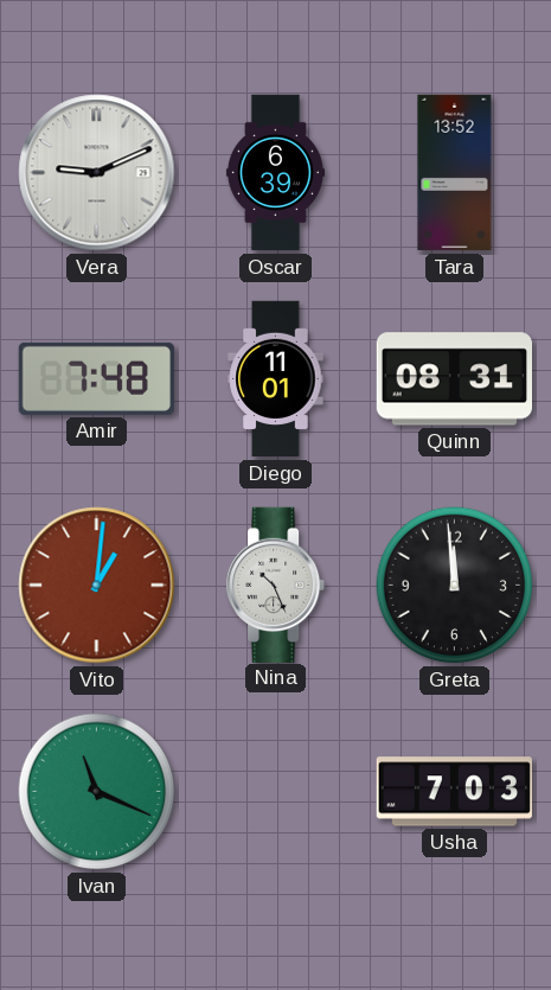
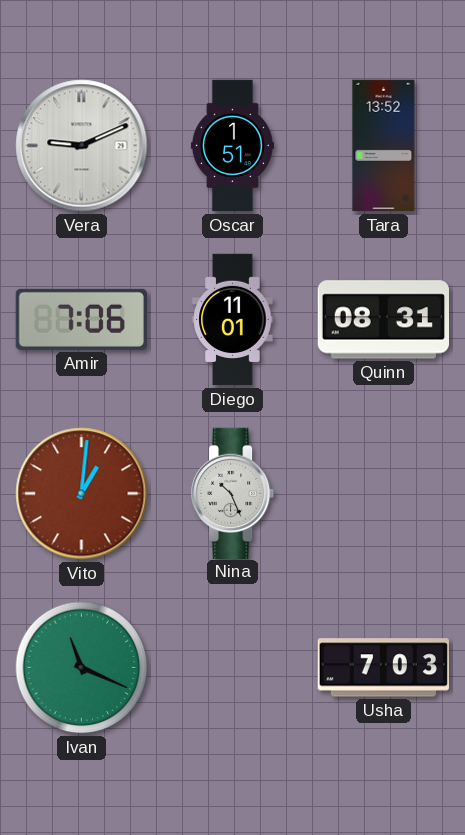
Oscar: 6:39 -> 1:51
Amir: 7:48 -> 7:06
Greta: 11:59 -> none
